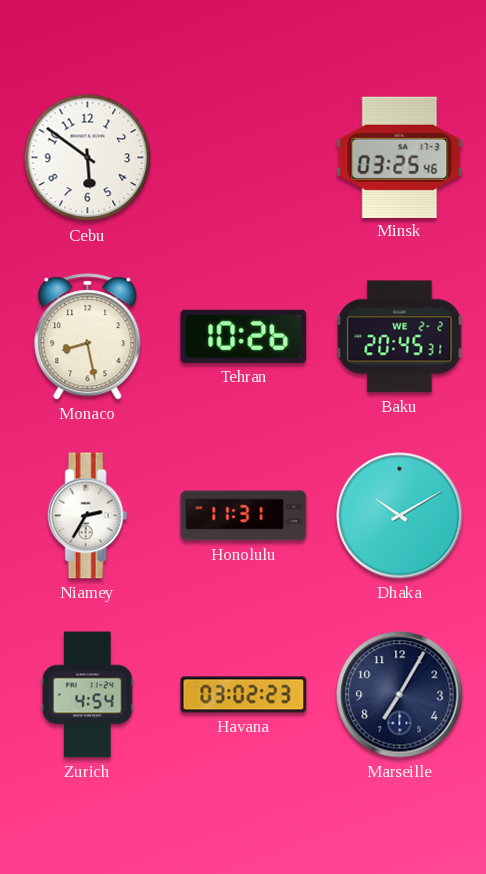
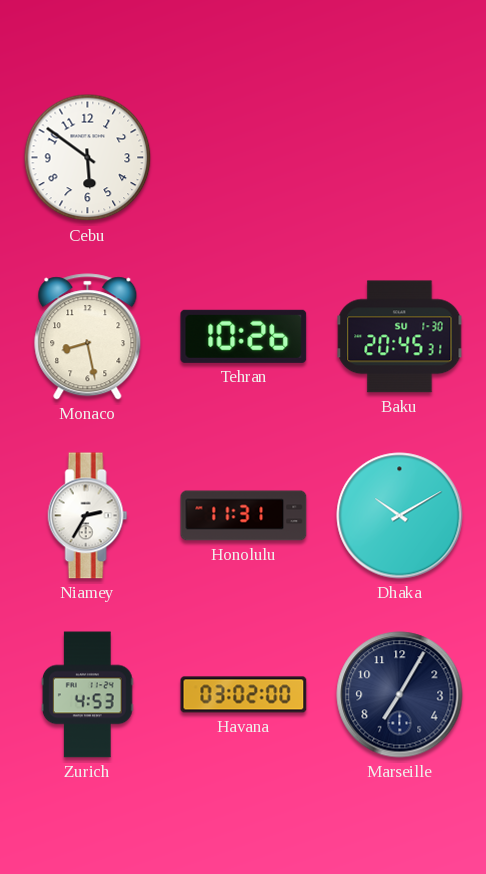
Minsk: 03:25 -> none
Baku date: WE 2-2 -> SU 1-30
Zurich: 4:54 -> 4:53
Havana: 03:02:23 -> 03:02:00
